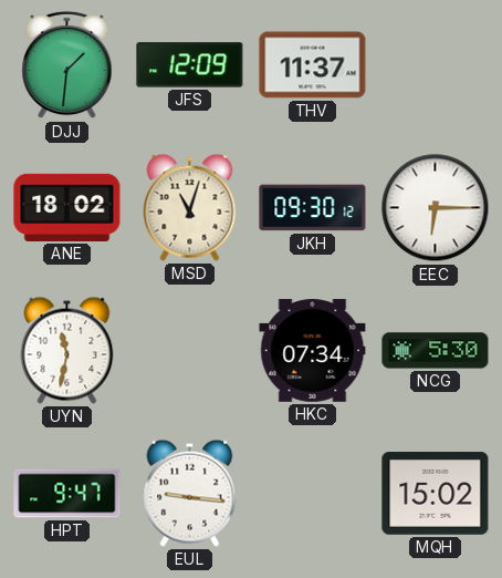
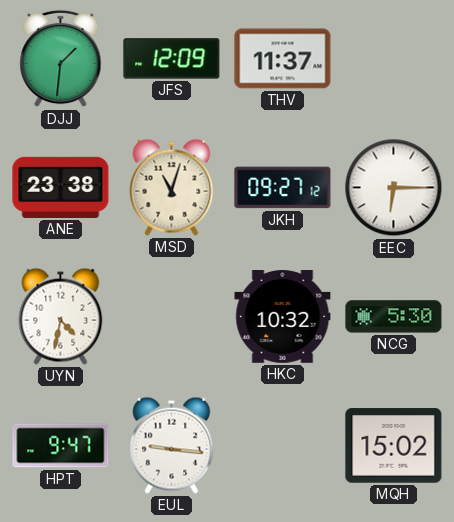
ANE: 18:02 -> 23:38
JKH: 09:30 -> 09:27
UYN: 11:32 -> 4:32
HKC: 07:34 -> 10:32
